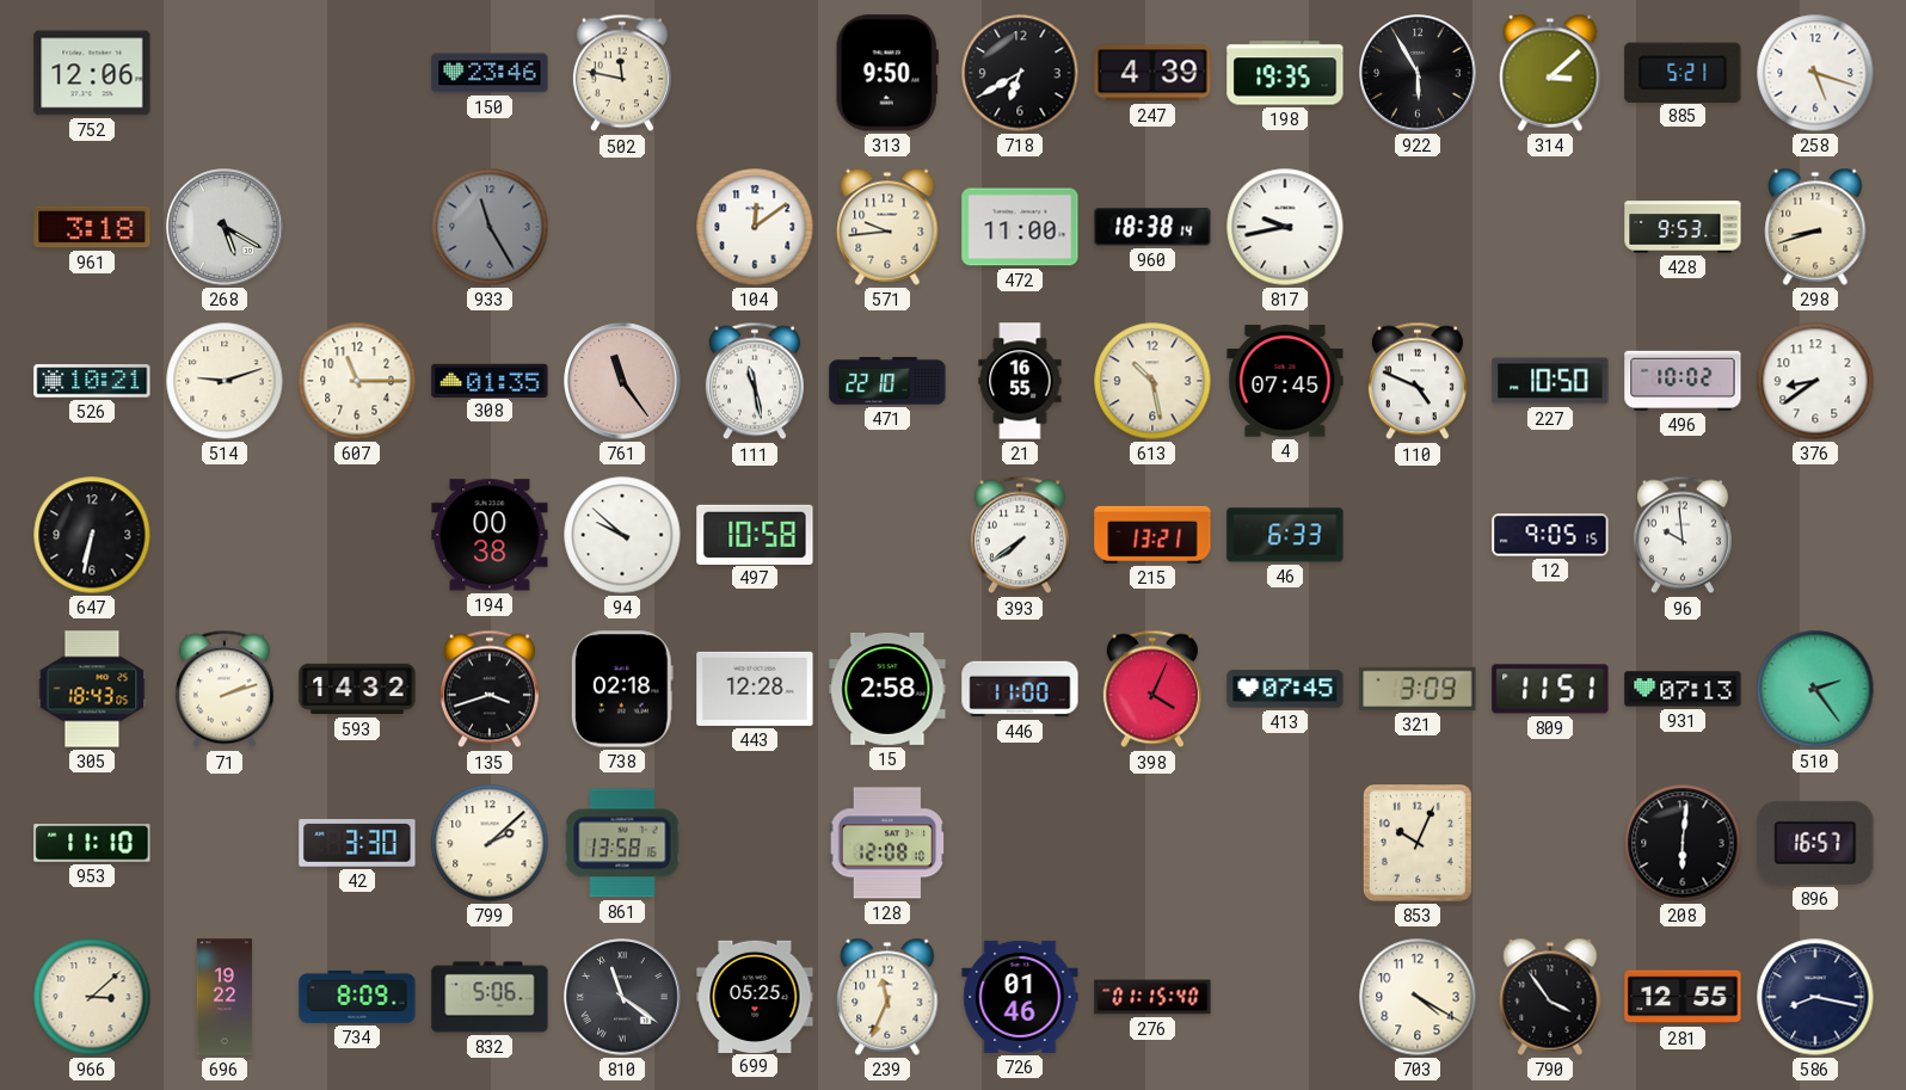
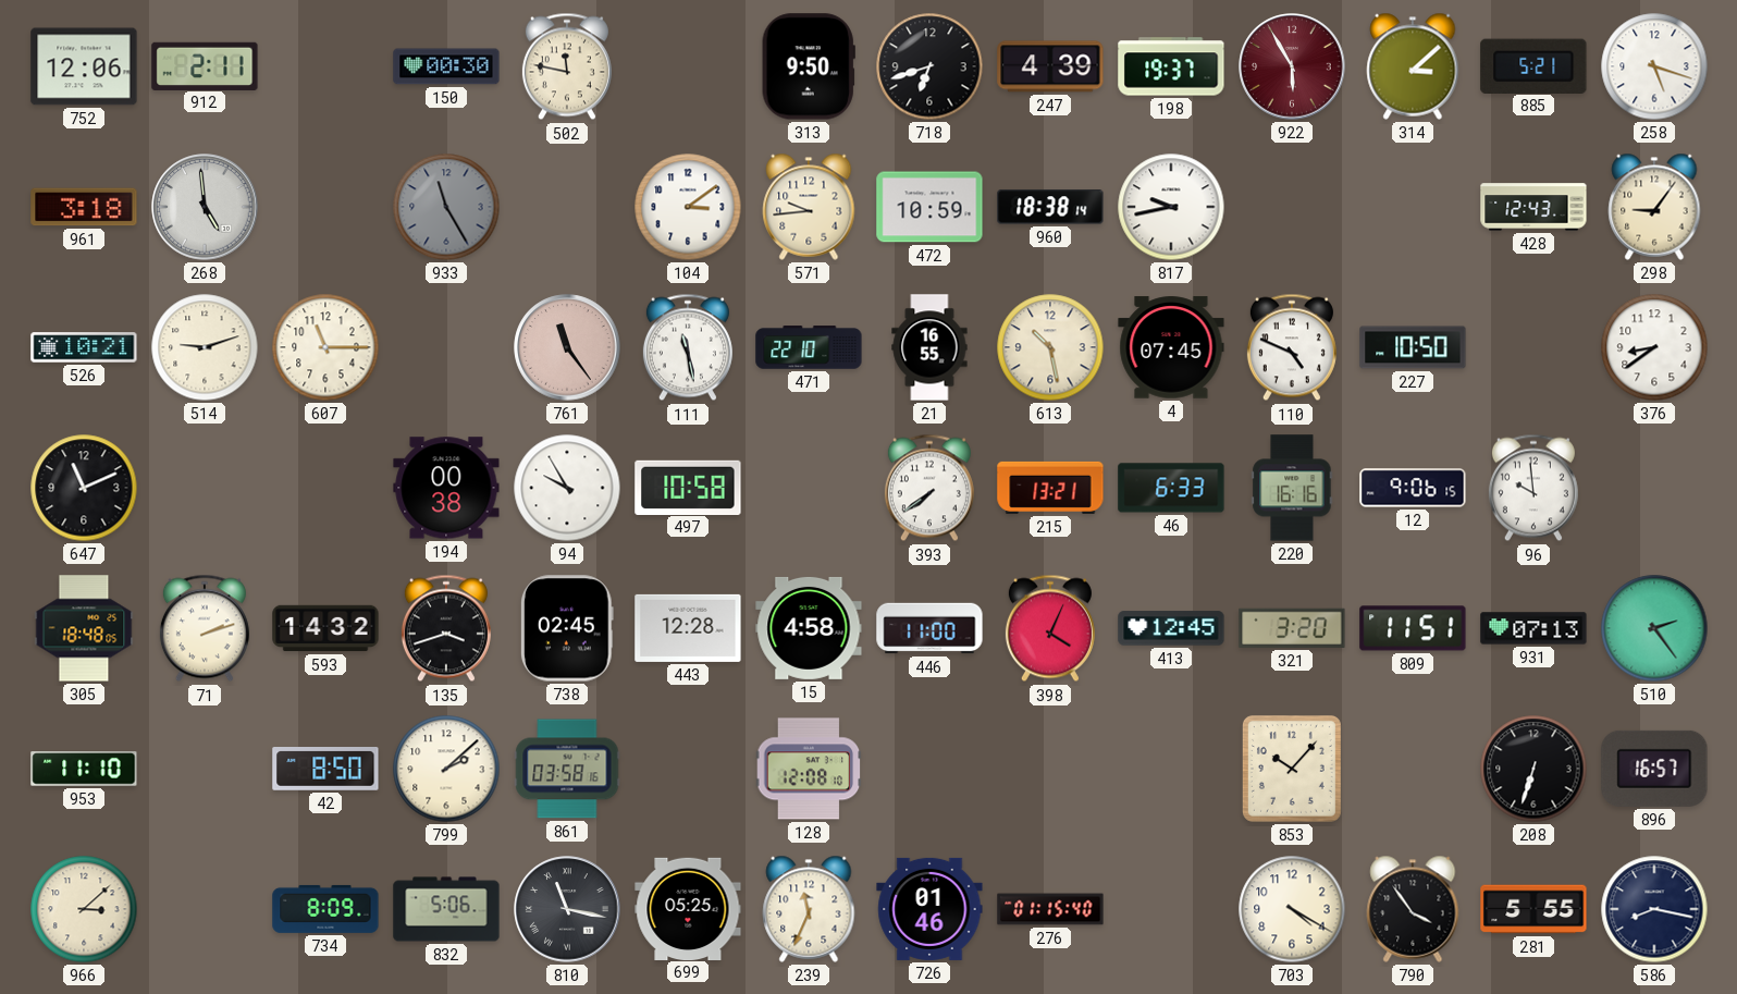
912: none -> 2:11
150: 23:46 -> 00:30
718: 6:40 -> 6:42
198: 19:35 -> 19:37
922 dial: black -> burgundy
268: 5:20 -> 4:59
104: 12:09 -> 3:09
472: 11:00 -> 10:59
428: 9:53 -> 12:43
298: 8:42 -> 9:06
308: 01:35 -> none
496: 10:02 -> none
647: 6:32 -> 11:11
94: 9:52 -> 9:55
220: none -> 16:16
12: 9:05 -> 9:06
305: 18:43 -> 18:48
738: 02:18 -> 02:45
15: 2:58 -> 4:58
413: 07:45 -> 12:45
321: 3:09 -> 3:20
42: 3:30 -> 8:50
861: 13:58 -> 03:58
853: 10:04 -> 10:07
208: 6:01 -> 6:33
696: 19:22 -> none
810: 11:21 -> 11:17
281: 12:55 -> 5:55
